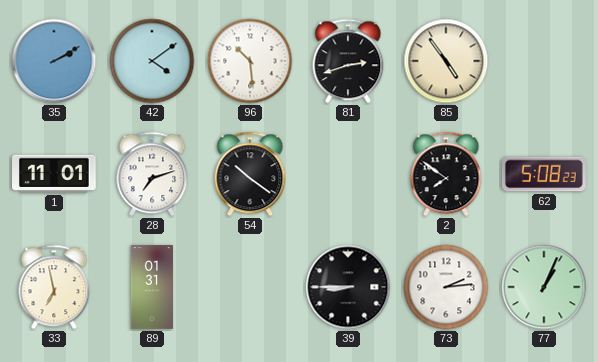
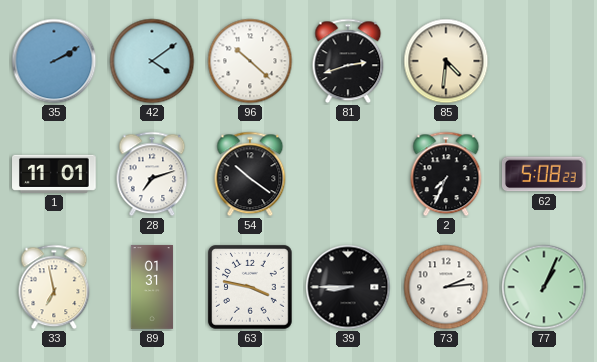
96: 10:29 -> 10:22
85: 4:54 -> 4:31
2: 7:51 -> 7:34
63: none -> 3:47
